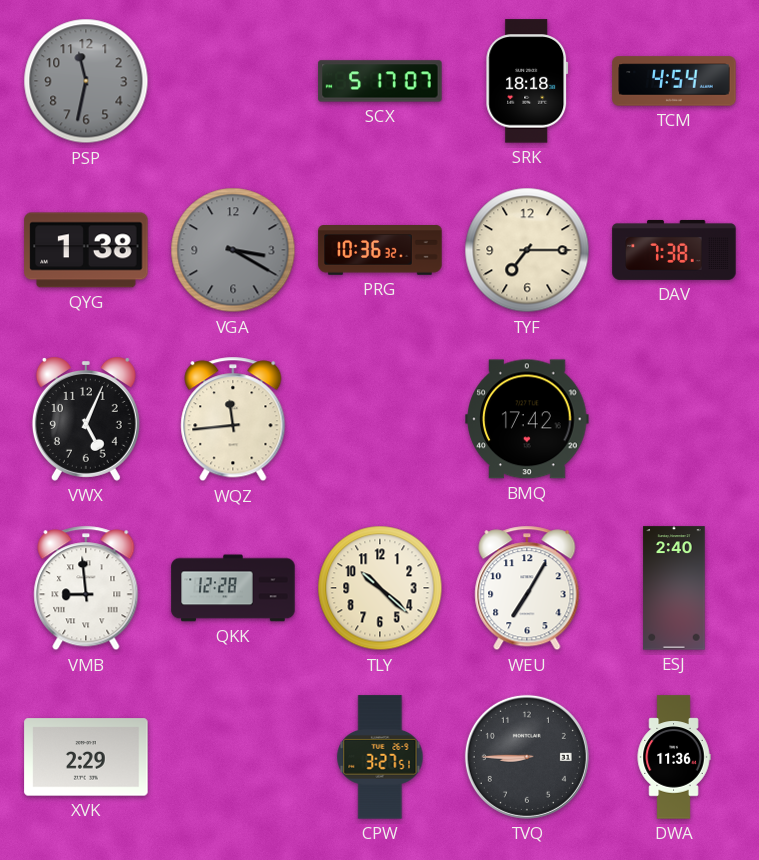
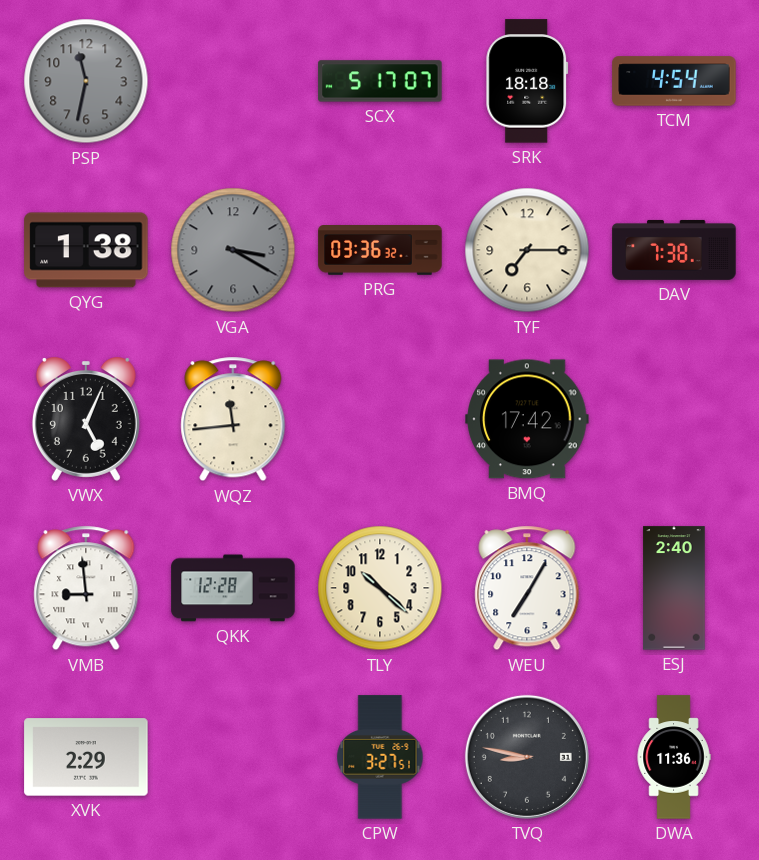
PRG: 10:36 -> 03:36
TVQ: 8:45 -> 8:47
